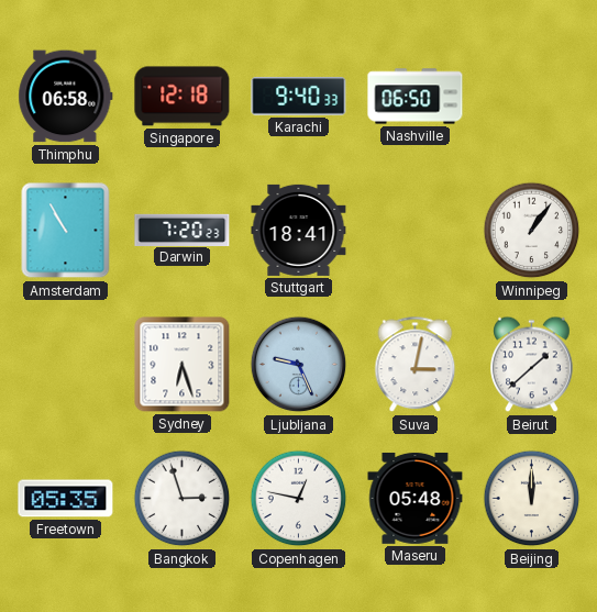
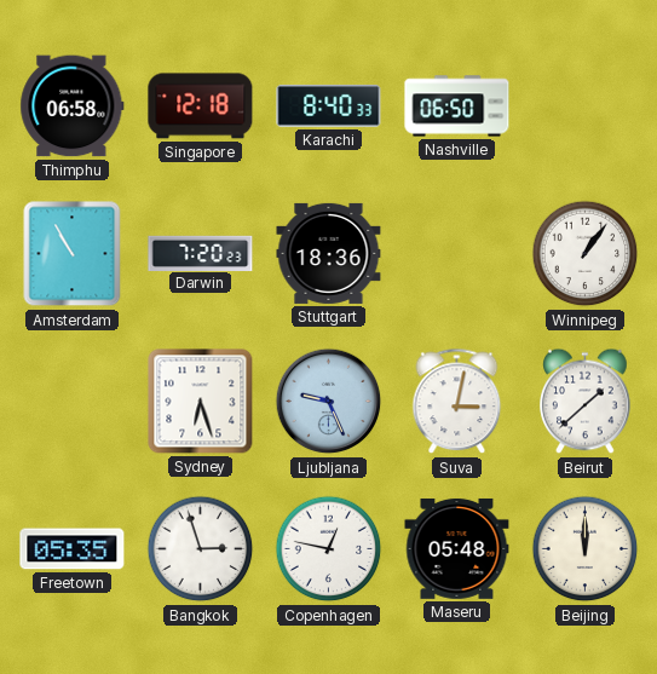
Karachi: 9:40 -> 8:40
Stuttgart: 18:41 -> 18:36
